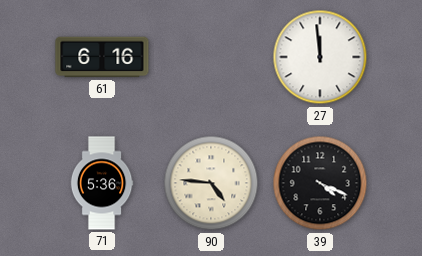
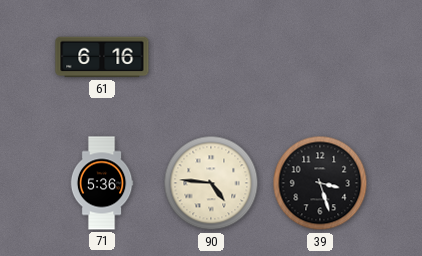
27: 11:59 -> none
39: 4:19 -> 3:27
